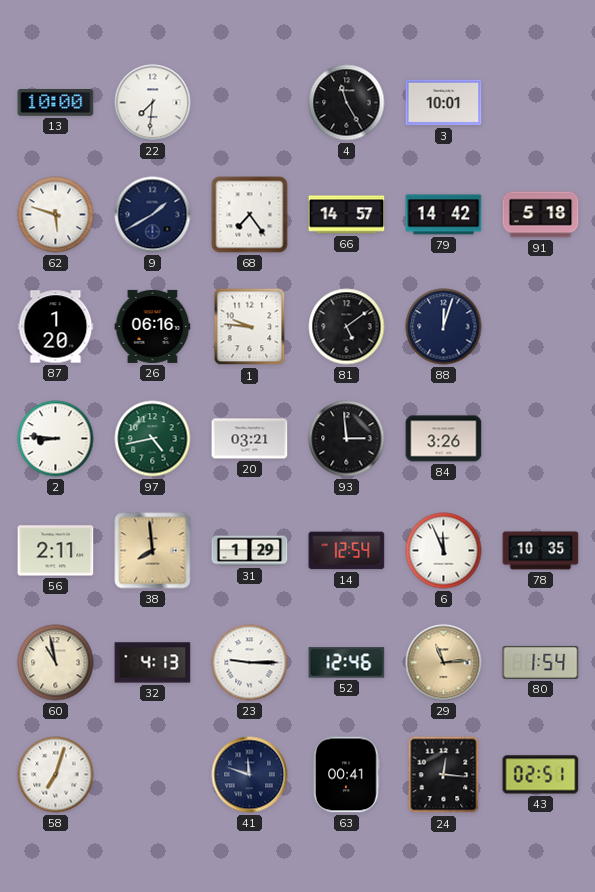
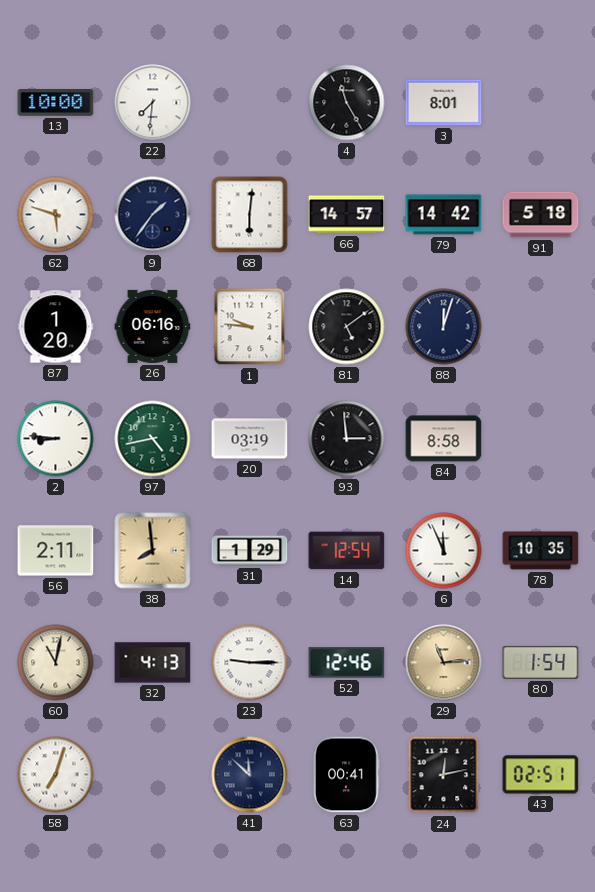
3: 10:01 -> 8:01
9: 1:40 -> 1:36
68: 7:24 -> 6:01
20: 03:21 -> 03:19
84: 3:26 -> 8:58
60: 10:58 -> 11:02
41: 11:48 -> 11:52
24: 12:16 -> 12:13
